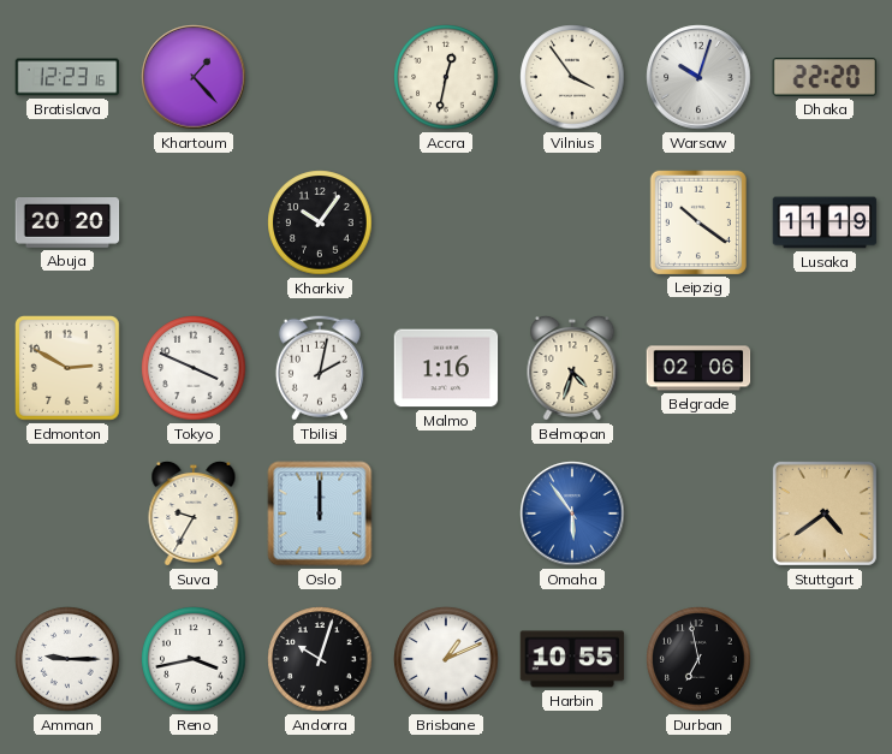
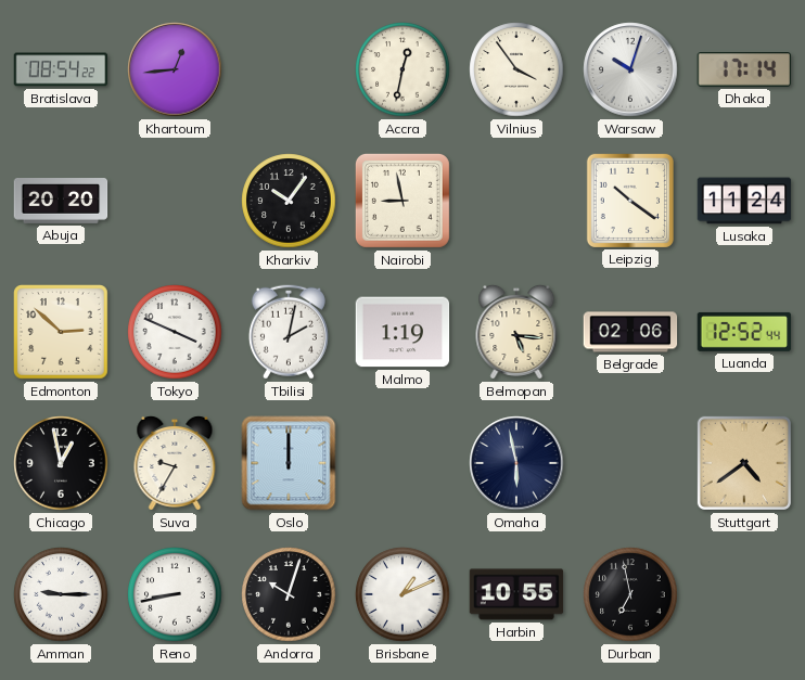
Bratislava: 12:23 -> 08:54
Khartoum: 1:23 -> 12:44
Dhaka: 22:20 -> 17:14
Nairobi: none -> 8:58
Lusaka: 11:19 -> 11:24
Edmonton: 2:50 -> 2:52
Malmo: 1:16 -> 1:19
Belmopan: 4:33 -> 5:16
Luanda: none -> 12:52
Chicago: none -> 12:58
Omaha: 5:54 -> 5:58
Omaha dial: blue -> navy
Reno: 3:43 -> 8:43
